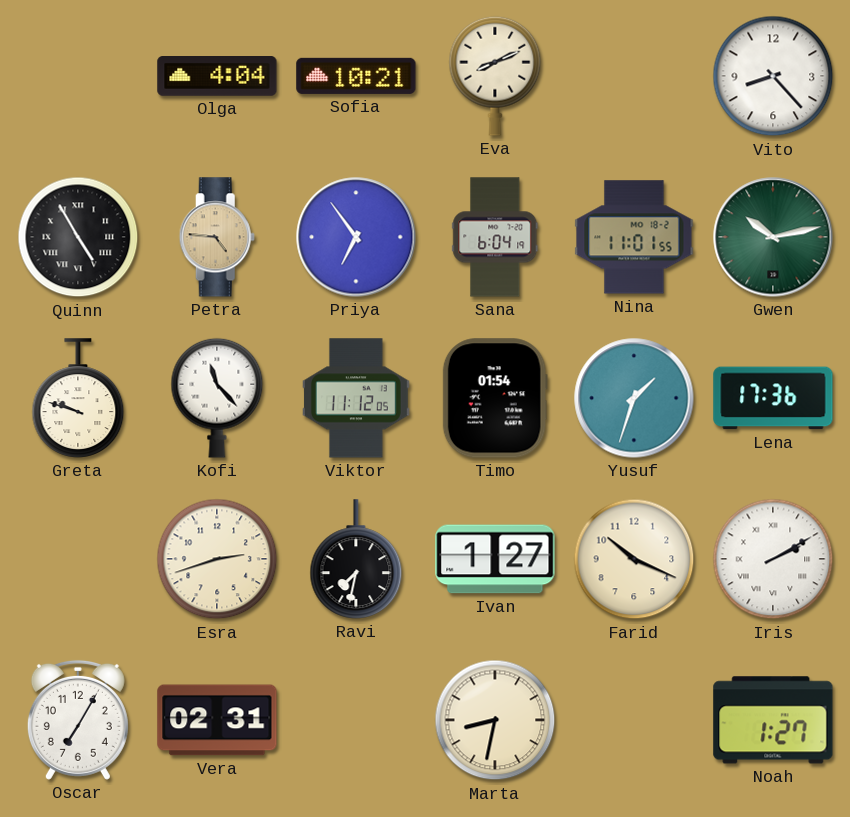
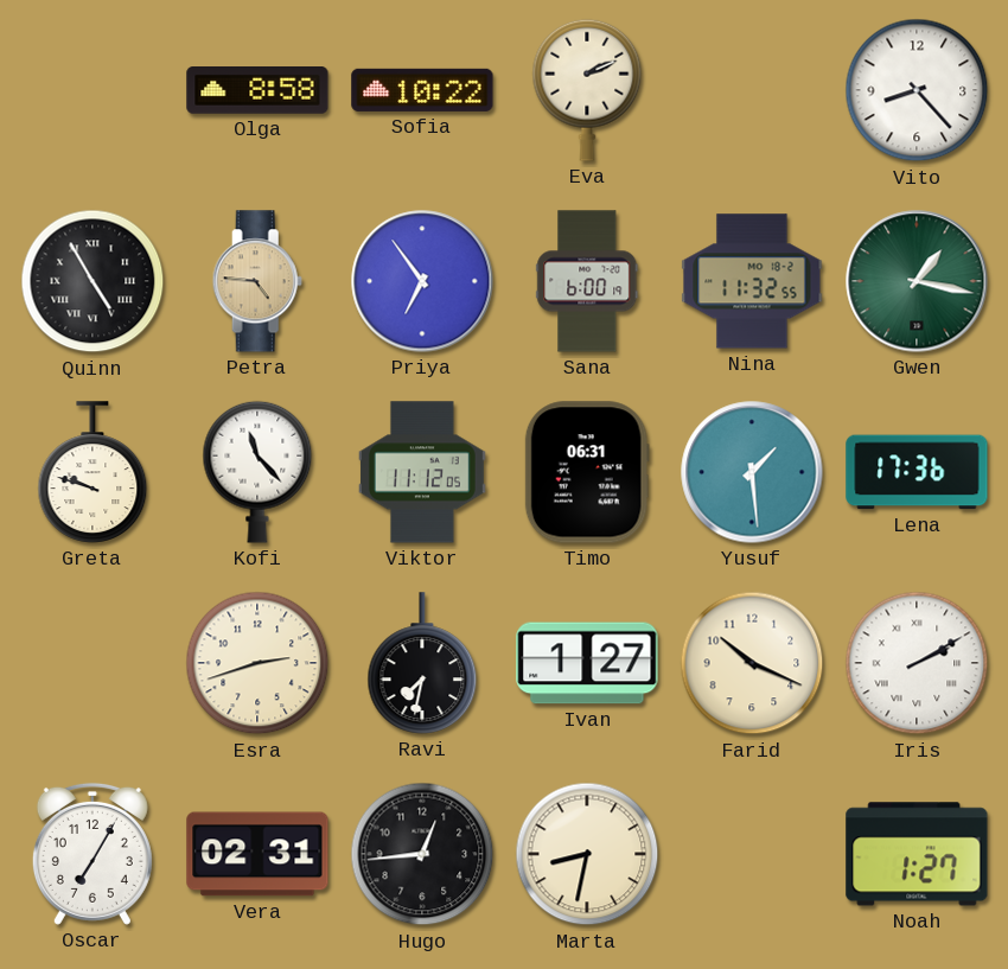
Olga: 4:04 -> 8:58
Sofia: 10:21 -> 10:22
Eva: 8:11 -> 2:11
Sana: 6:04 -> 6:00
Nina: 11:01 -> 11:32
Gwen: 10:13 -> 1:17
Timo: 01:54 -> 06:31
Yusuf: 1:33 -> 1:29
Hugo: none -> 12:44
